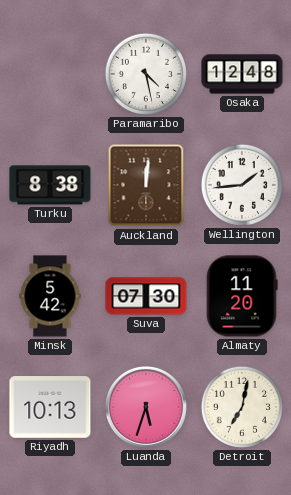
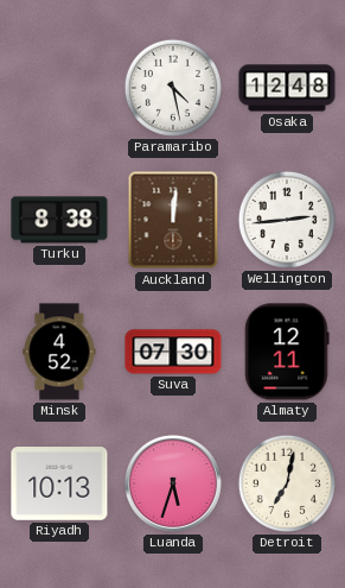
Wellington: 1:44 -> 2:44
Minsk: 5:42 -> 4:52
Almaty: 11:20 -> 12:11
